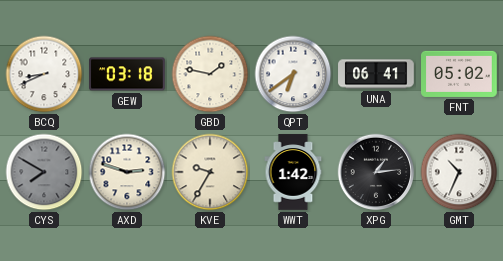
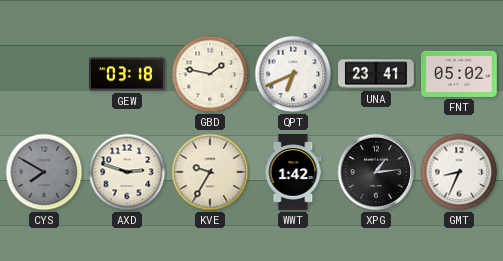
BCQ: 8:41 -> none
QPT: 6:39 -> 6:41
UNA: 06:41 -> 23:41
GMT: 10:34 -> 8:34
